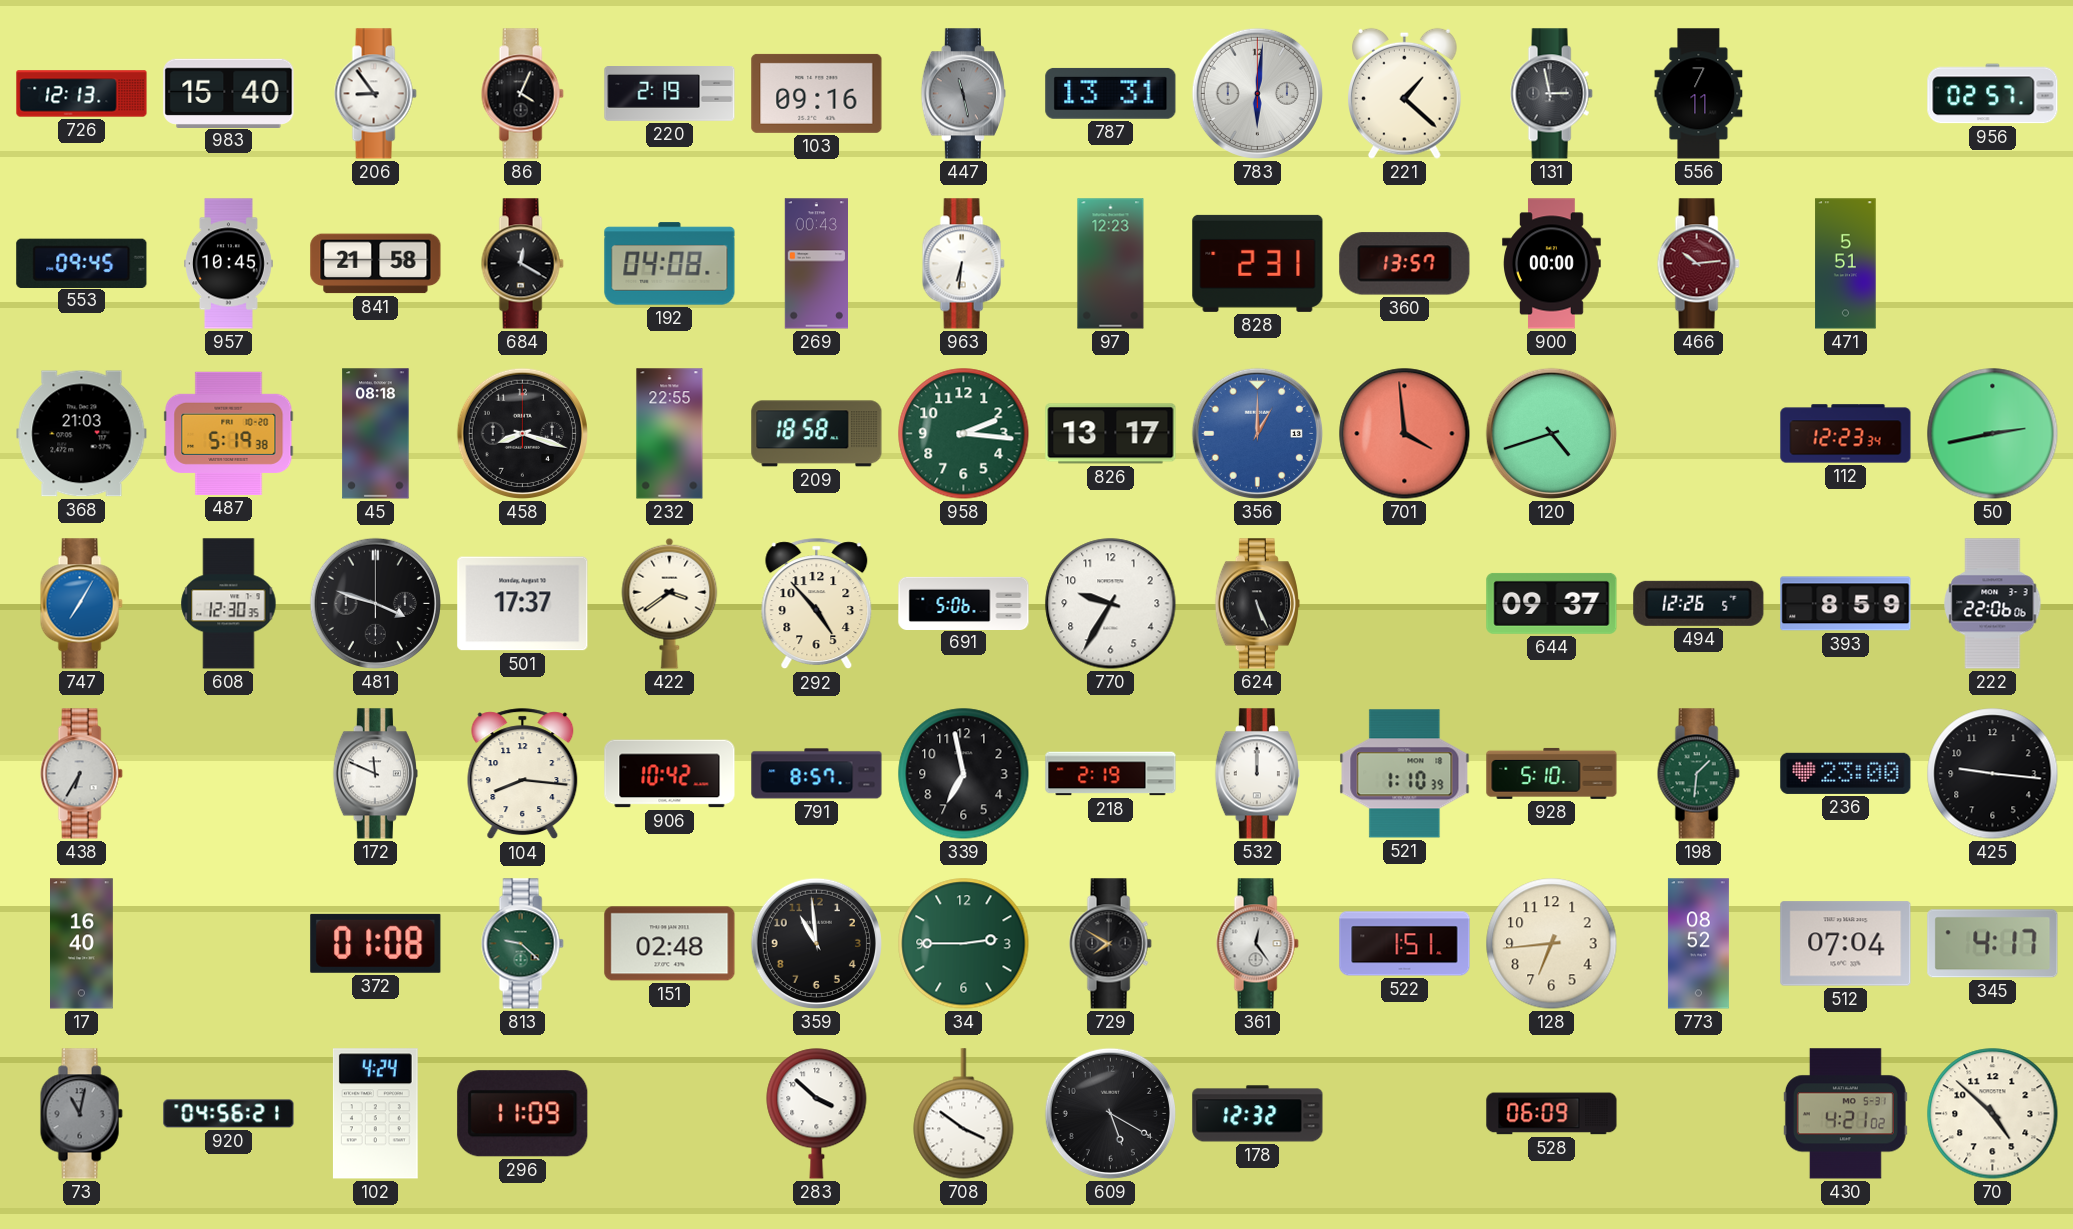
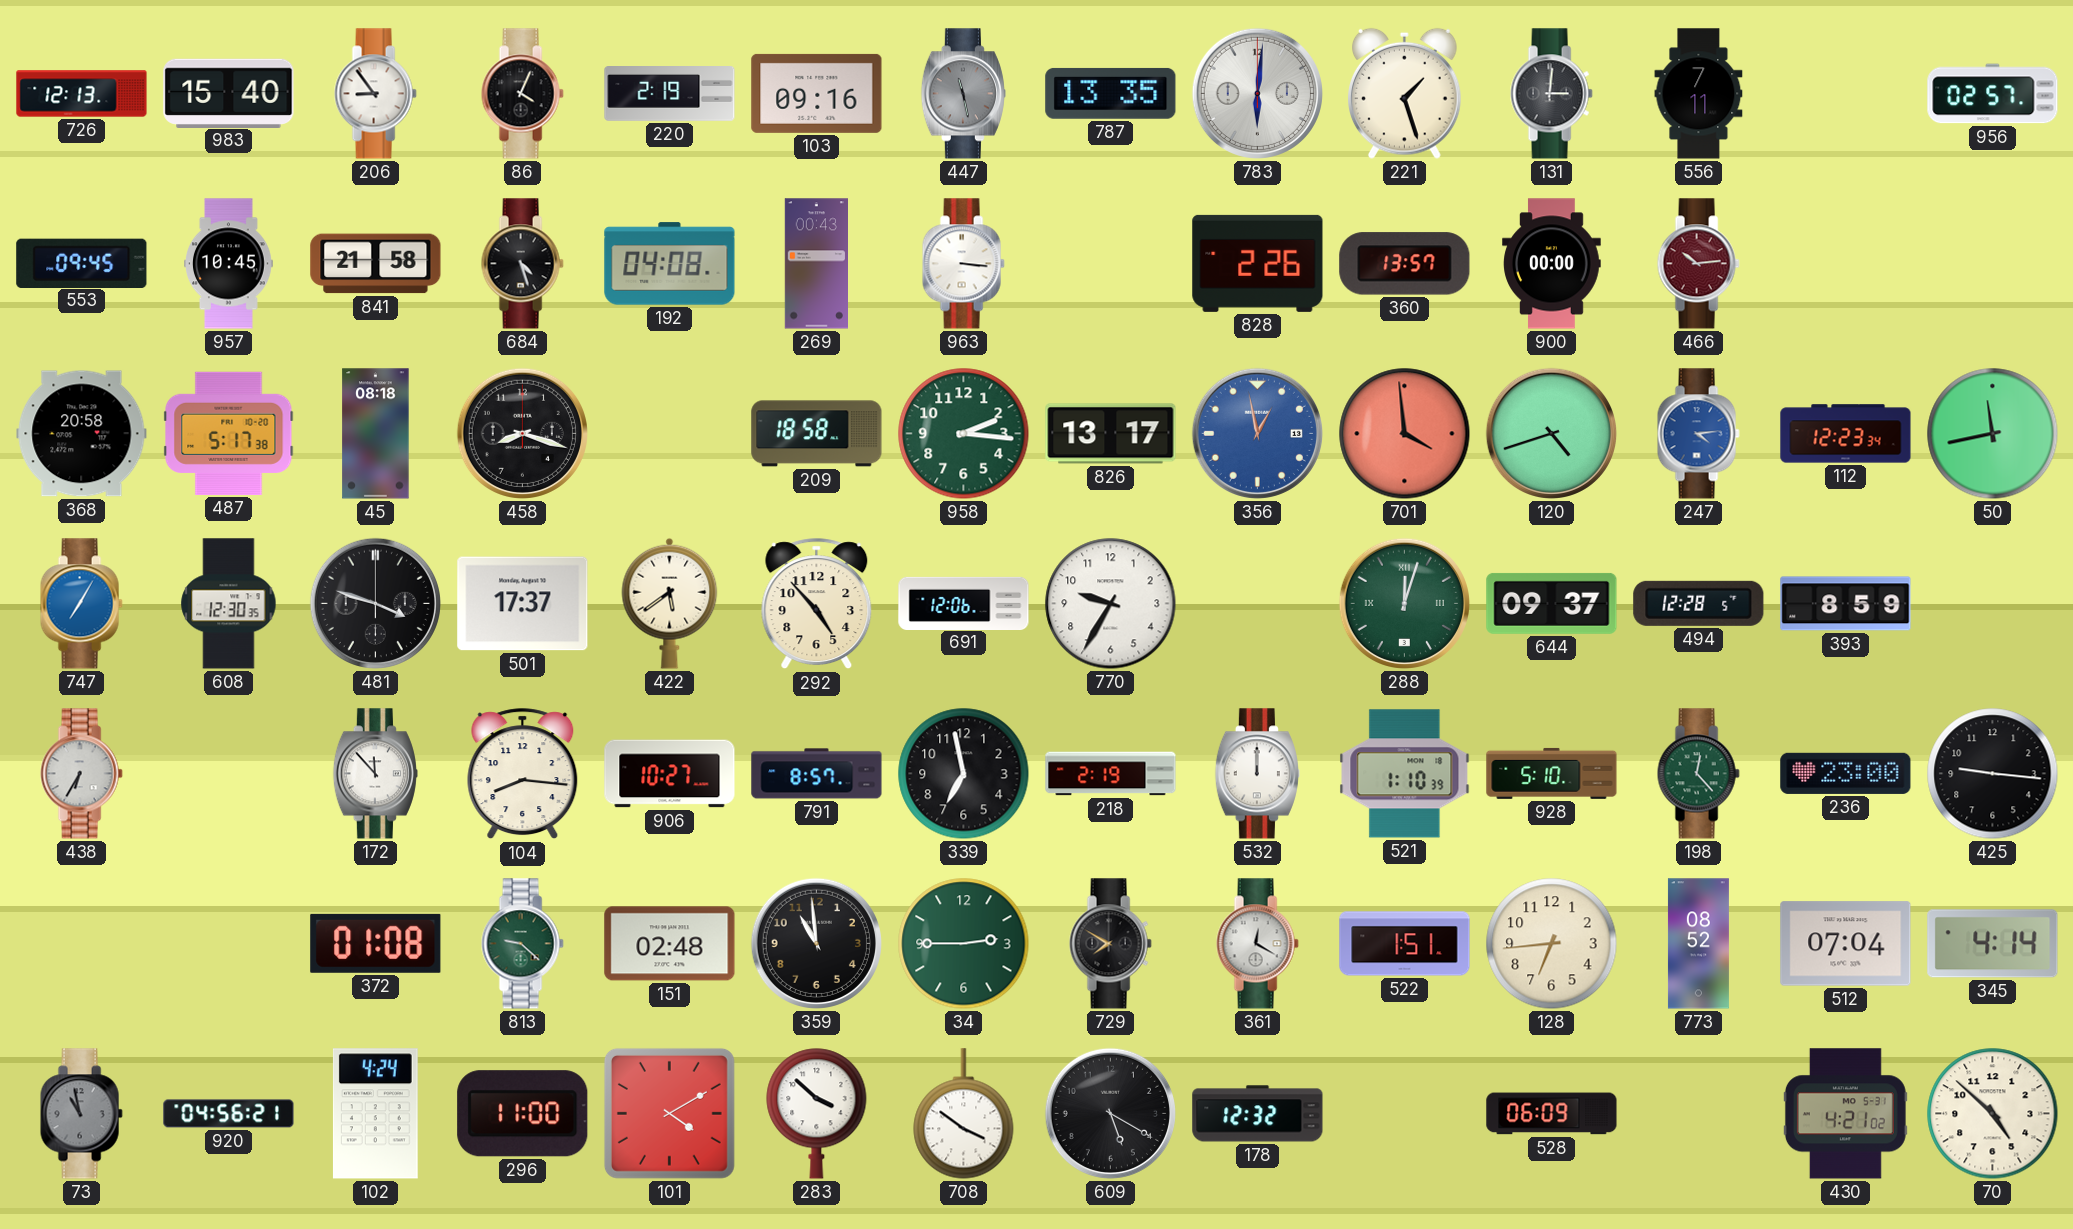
787: 13:31 -> 13:35
221: 1:22 -> 1:27
131: 2:58 -> 3:01
684: 12:20 -> 4:27
963: 6:31 -> 3:16
97: 12:23 -> none
828: 2:31 -> 2:26
471: 5:51 -> none
368: 21:03 -> 20:58
487: 5:19 -> 5:17
232: 22:55 -> none
356: 1:00 -> 12:58
247: none -> 4:14
50: 2:43 -> 11:43
422: 3:39 -> 5:39
691: 5:06 -> 12:06
624: 5:26 -> none
288: none -> 12:03
494: 12:26 -> 12:28
222: 22:06 -> none
172: 11:49 -> 11:53
906: 10:42 -> 10:27
198: 1:31 -> 12:23
17: 16:40 -> none
361: 12:24 -> 12:20
345: 4:17 -> 4:14
73: 11:02 -> 10:58
296: 11:09 -> 11:00
101: none -> 4:10
